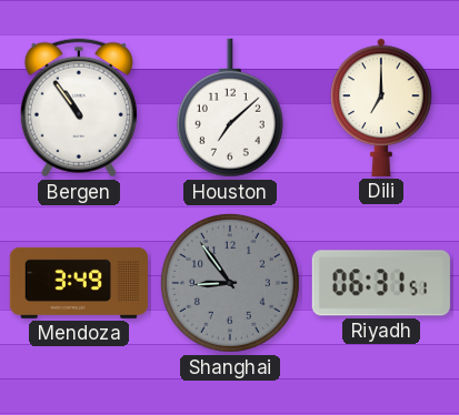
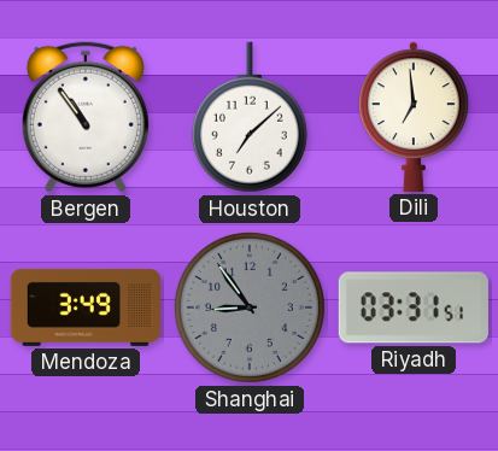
Dili: 7:00 -> 6:59
Riyadh: 06:31 -> 03:31
